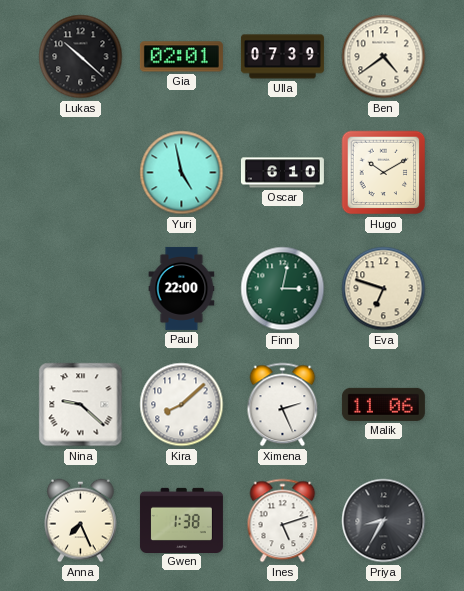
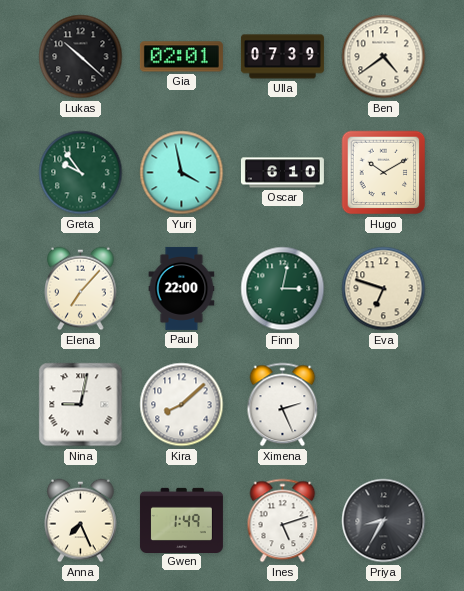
Greta: none -> 9:54
Yuri: 4:58 -> 3:58
Elena: none -> 7:07
Nina: 9:22 -> 9:02
Malik: 11:06 -> none
Gwen: 1:38 -> 1:49
